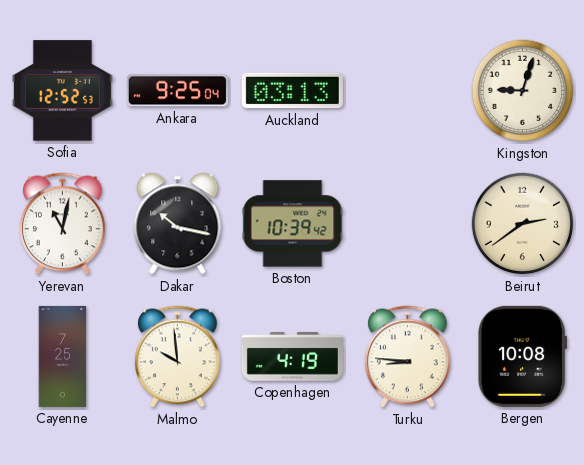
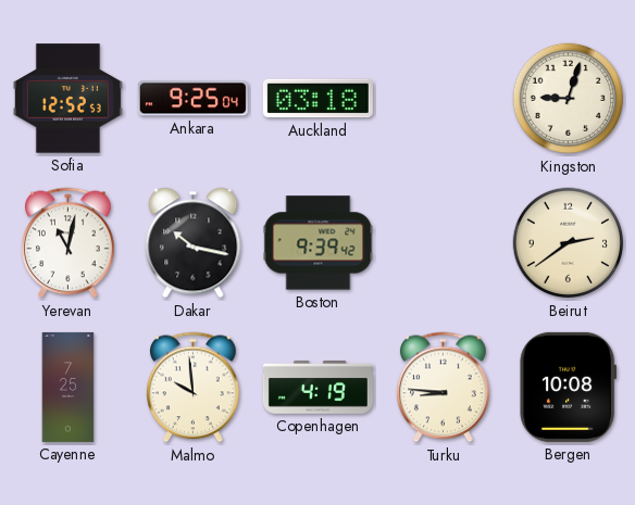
Auckland: 03:13 -> 03:18
Boston: 10:39 -> 9:39
